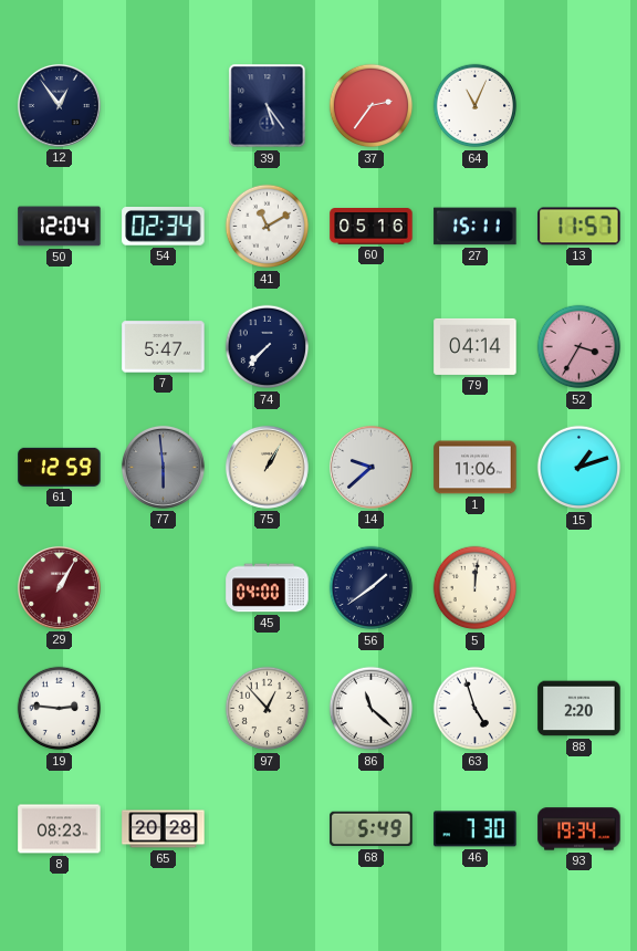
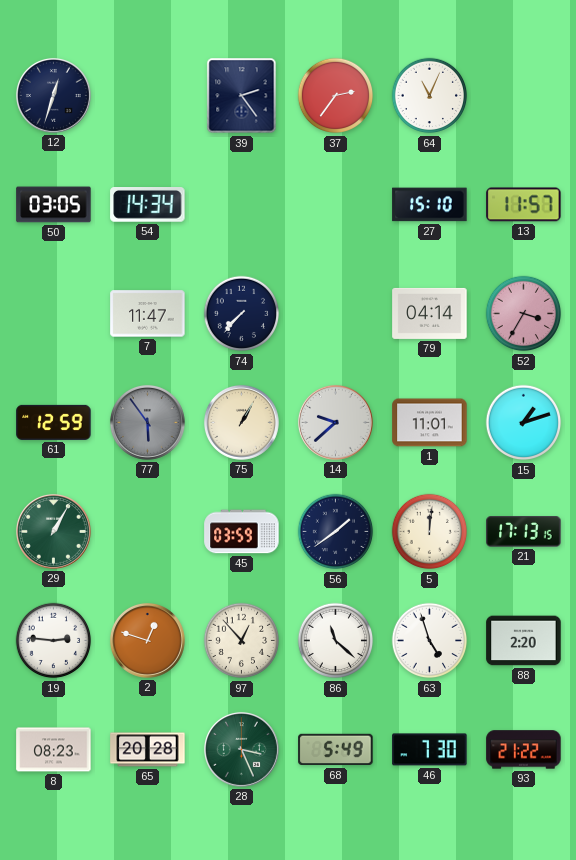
12: 12:54 -> 12:33
39: 5:24 -> 2:24
50: 12:04 -> 03:05
54: 02:34 -> 14:34
41: 11:10 -> none
60: 05:16 -> none
27: 15:11 -> 15:10
7: 5:47 -> 11:47
77: 5:59 -> 5:54
1: 11:06 -> 11:01
29 dial: burgundy -> green
45: 04:00 -> 03:59
21: none -> 17:13
2: none -> 12:48
28: none -> 3:26
93: 19:34 -> 21:22
